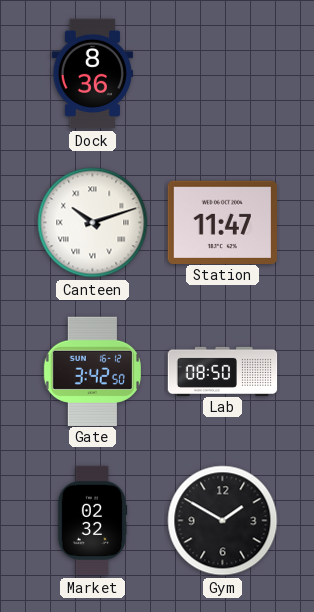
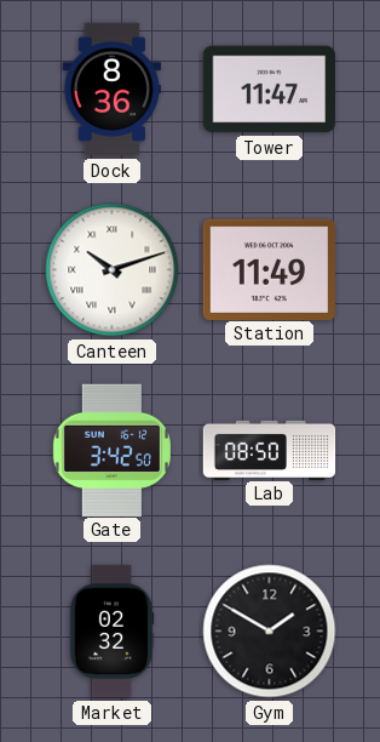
Tower: none -> 11:47
Station: 11:47 -> 11:49
